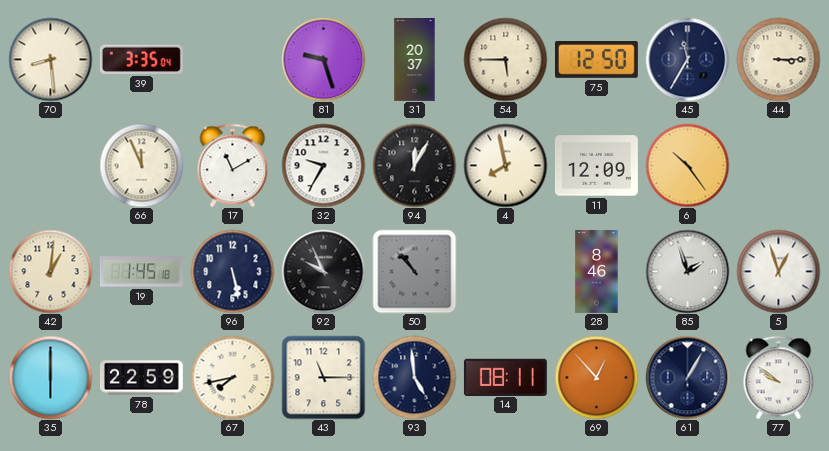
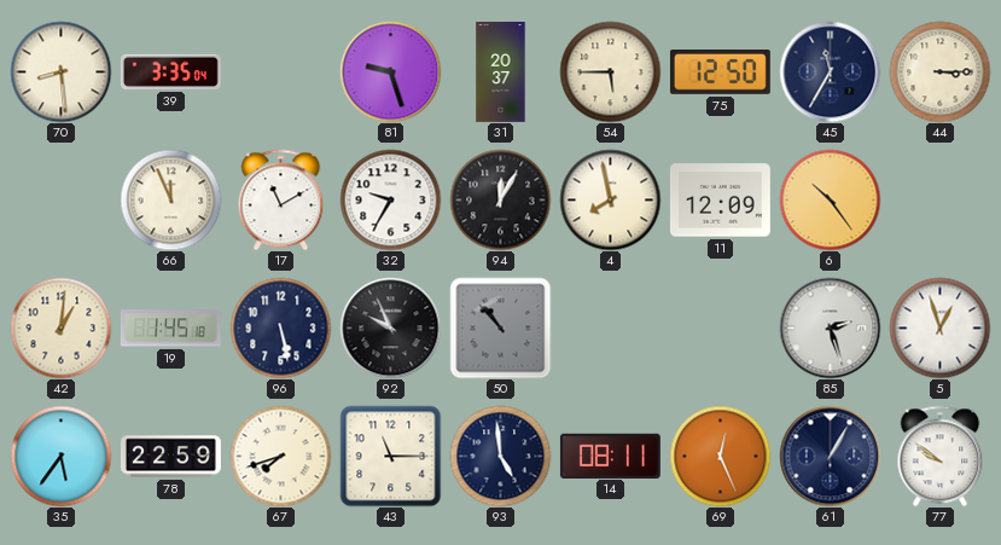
28: 8:46 -> none
85: 1:57 -> 2:27
35: 6:00 -> 5:36
67: 7:43 -> 7:42
69: 12:53 -> 12:26
